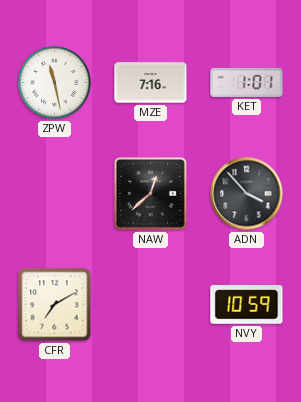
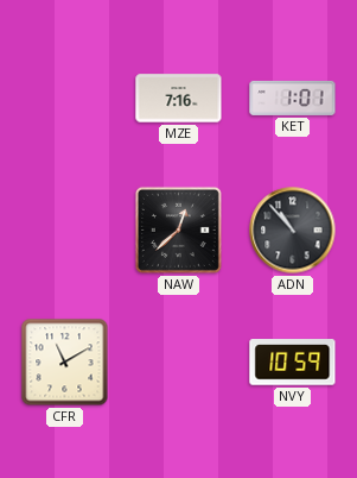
ZPW: 11:28 -> none
ADN: 3:53 -> 10:53
CFR: 7:10 -> 11:10
